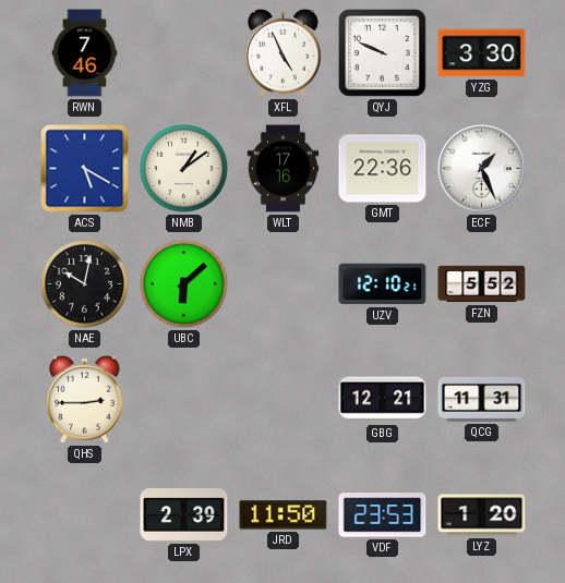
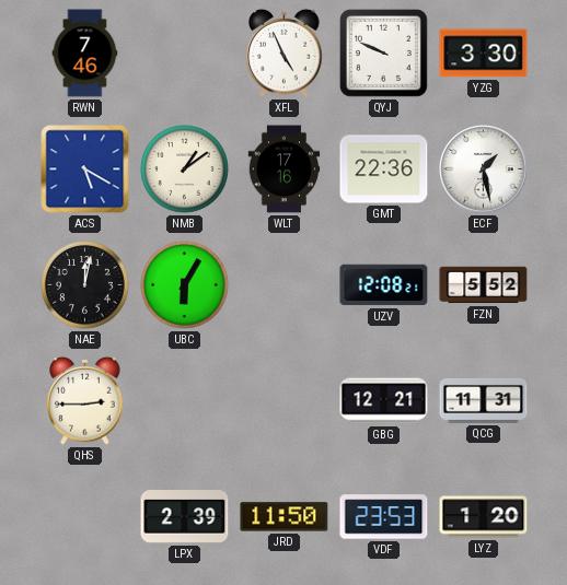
ECF: 1:26 -> 1:28
NAE: 10:02 -> 12:02
UBC: 6:08 -> 6:05
UZV: 12:10 -> 12:08
